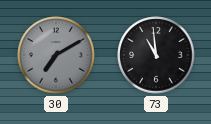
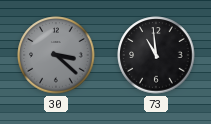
30: 7:10 -> 3:22
